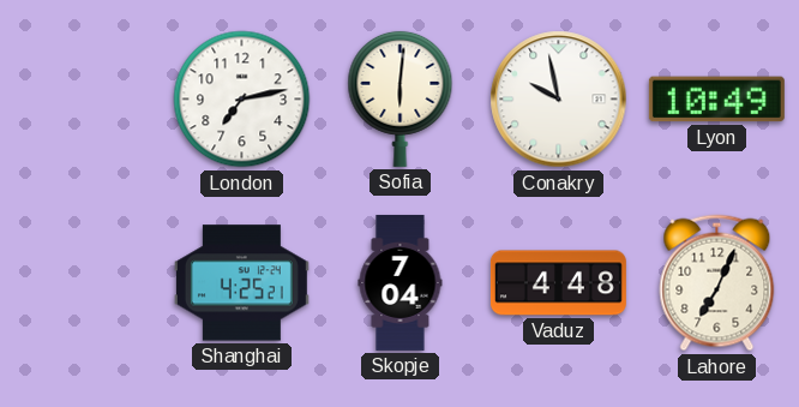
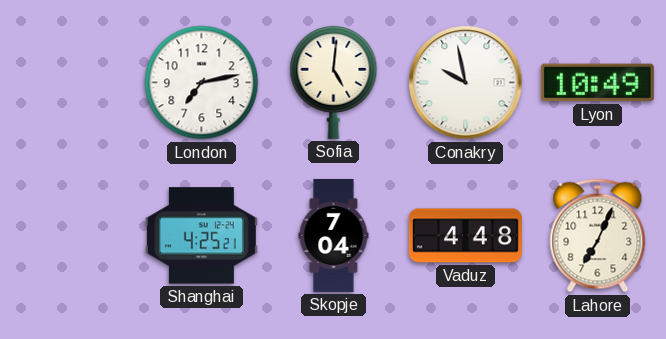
Sofia: 6:01 -> 5:01
